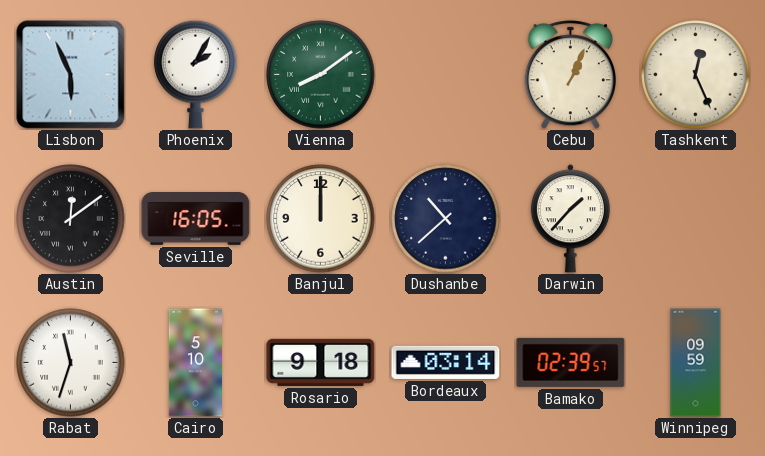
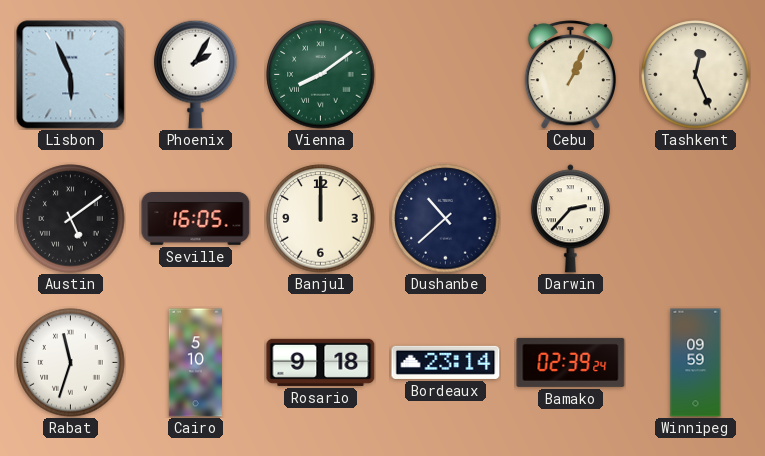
Austin: 12:09 -> 5:09
Darwin: 1:37 -> 2:37
Bordeaux: 03:14 -> 23:14
Bamako: 02:39:57 -> 02:39:24
